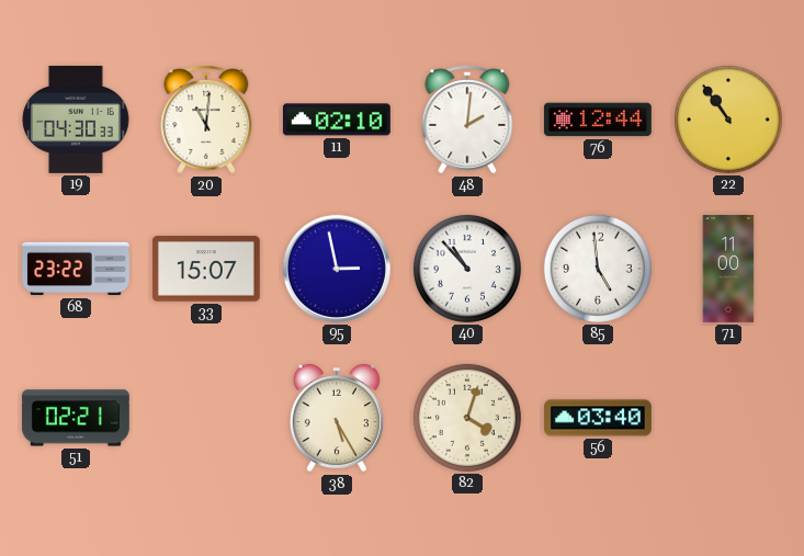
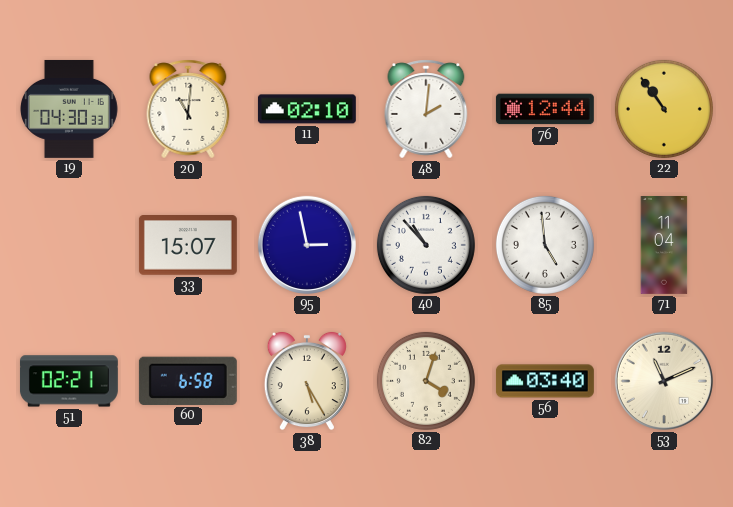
68: 23:22 -> none
71: 11:00 -> 11:04
60: none -> 6:58
53: none -> 11:11
